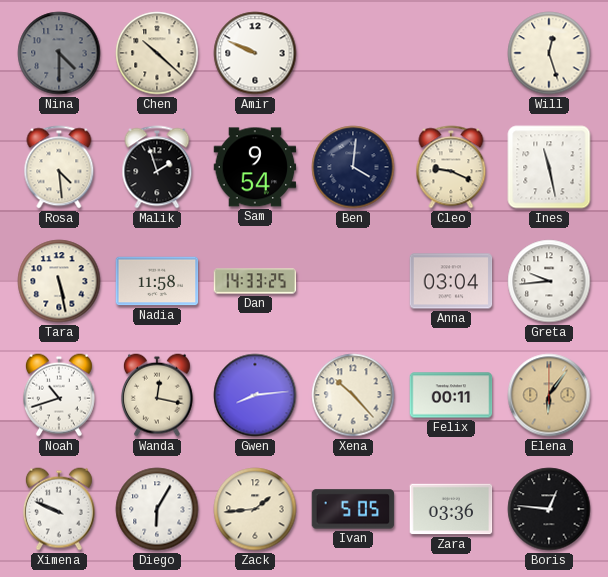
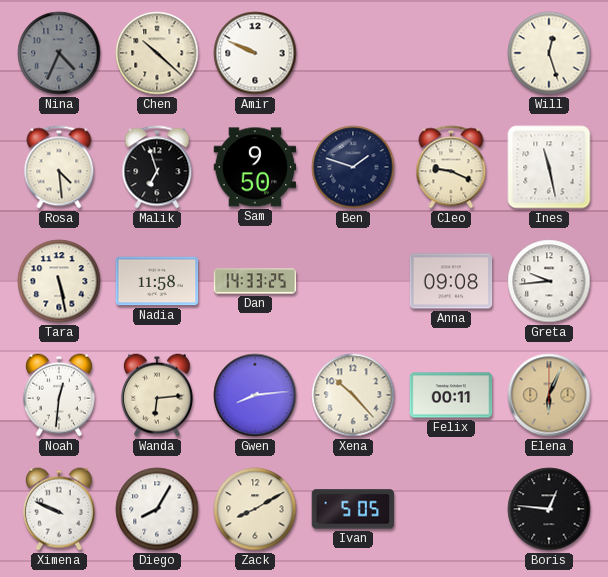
Nina: 4:30 -> 4:34
Malik: 1:57 -> 6:57
Sam: 9:54 -> 9:50
Ben: 4:01 -> 1:48
Anna: 03:04 -> 09:08
Noah: 10:42 -> 12:31
Wanda: 12:17 -> 6:14
Elena: 6:06 -> 6:04
Diego: 6:05 -> 8:05
Zack: 1:44 -> 8:10
Zara: 03:36 -> none
